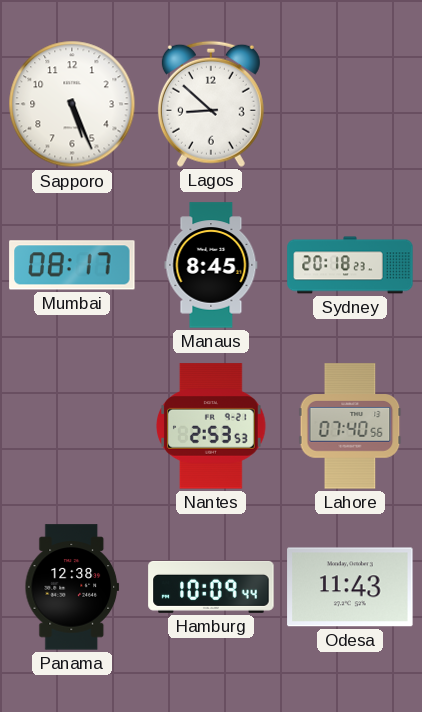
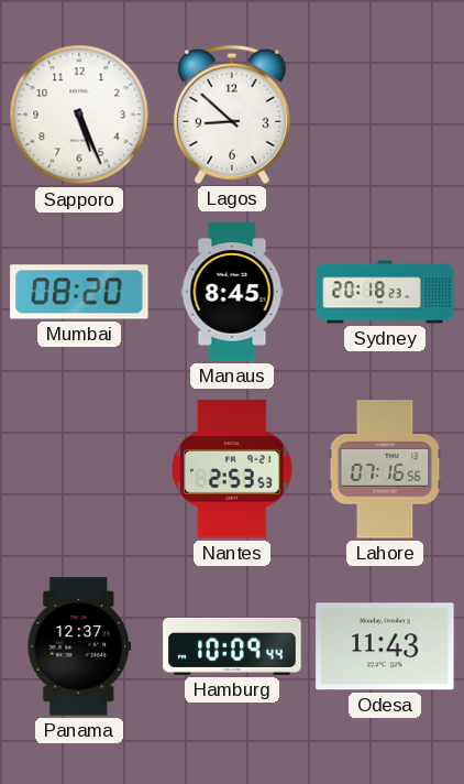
Mumbai: 08:17 -> 08:20
Lahore: 07:40 -> 07:16
Panama: 12:38 -> 12:37
